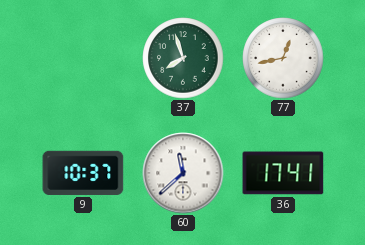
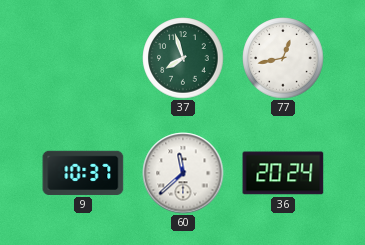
36: 17:41 -> 20:24
